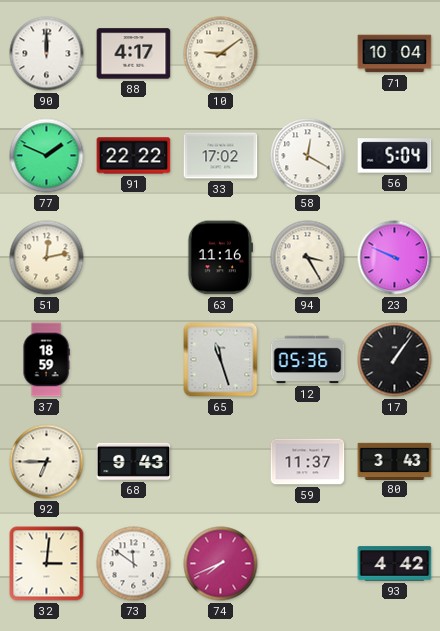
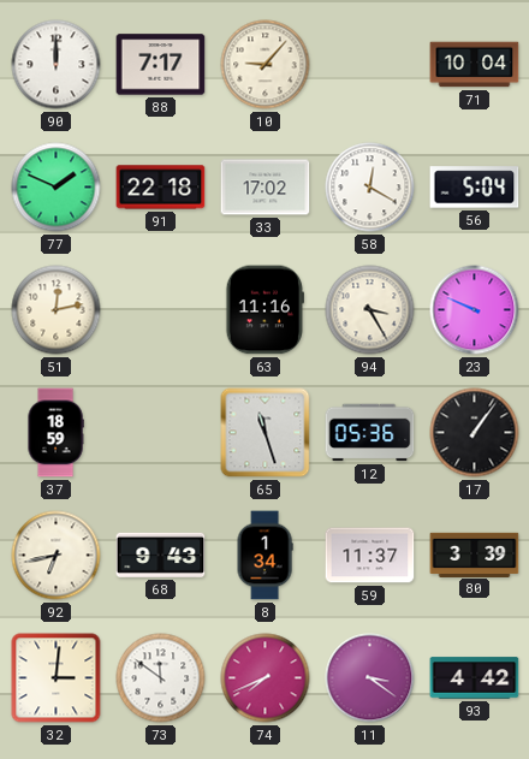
88: 4:17 -> 7:17
10: 9:09 -> 9:07
91: 22:22 -> 22:18
92: 6:45 -> 6:43
8: none -> 1:34
80: 3:43 -> 3:39
11: none -> 3:21
